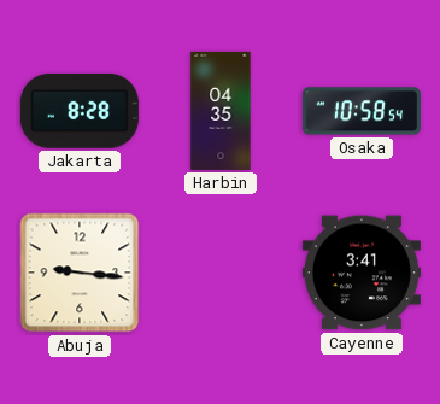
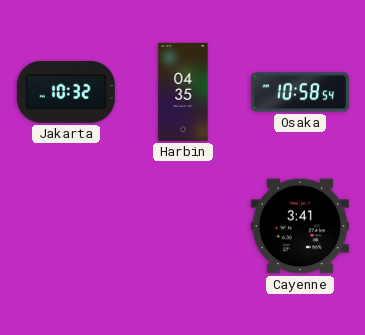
Jakarta: 8:28 -> 10:32
Abuja: 9:16 -> none
